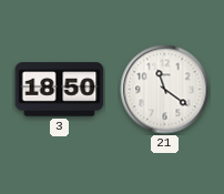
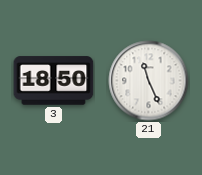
21: 11:21 -> 11:26
